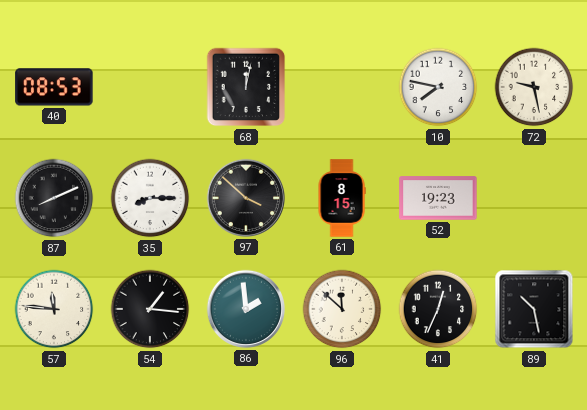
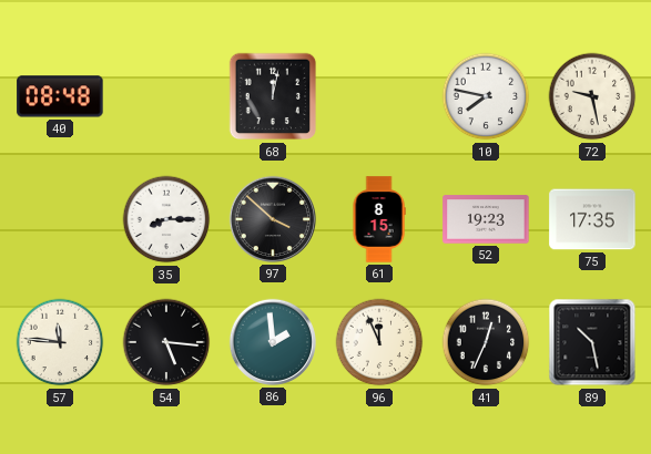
40: 08:53 -> 08:48
87: 8:11 -> none
75: none -> 17:35
54: 1:16 -> 5:16
96: 11:52 -> 11:56
